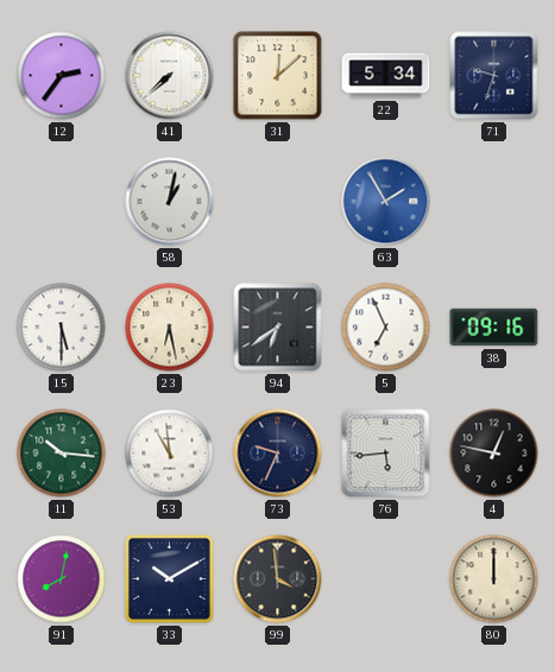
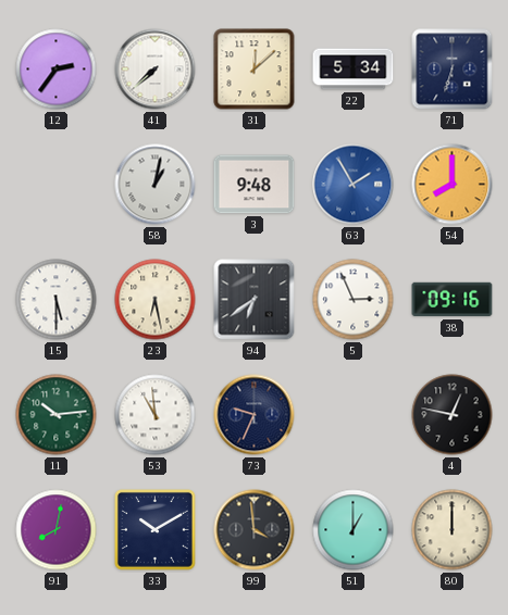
71: 9:33 -> 6:33
3: none -> 9:48
54: none -> 8:00
5: 6:56 -> 2:56
11: 10:16 -> 10:14
76: 5:44 -> none
51: none -> 1:00
